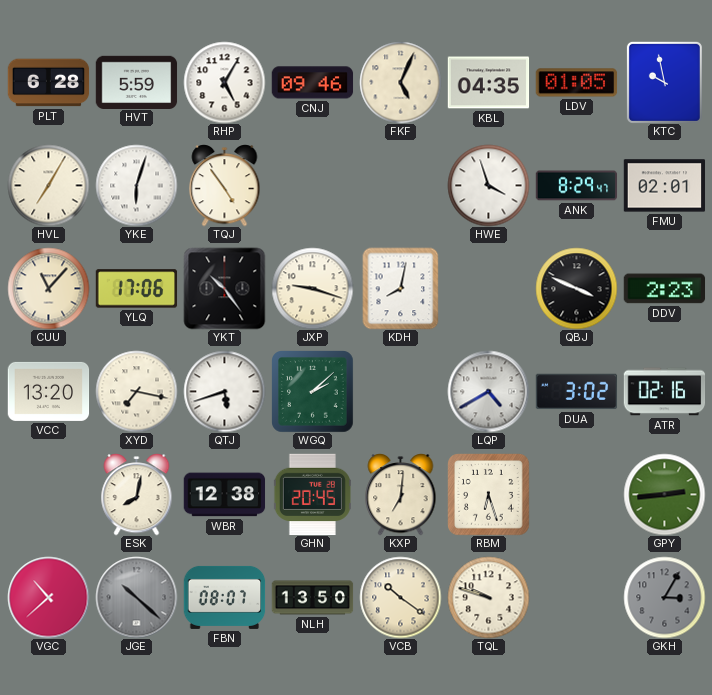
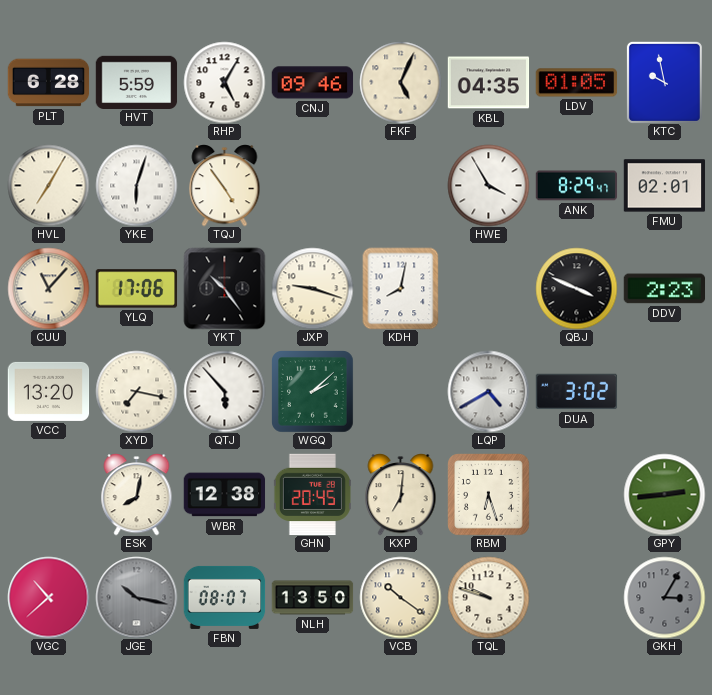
HWE: 3:57 -> 3:55
QTJ: 5:42 -> 5:53
ATR: 02:16 -> none
JGE: 10:22 -> 10:17
